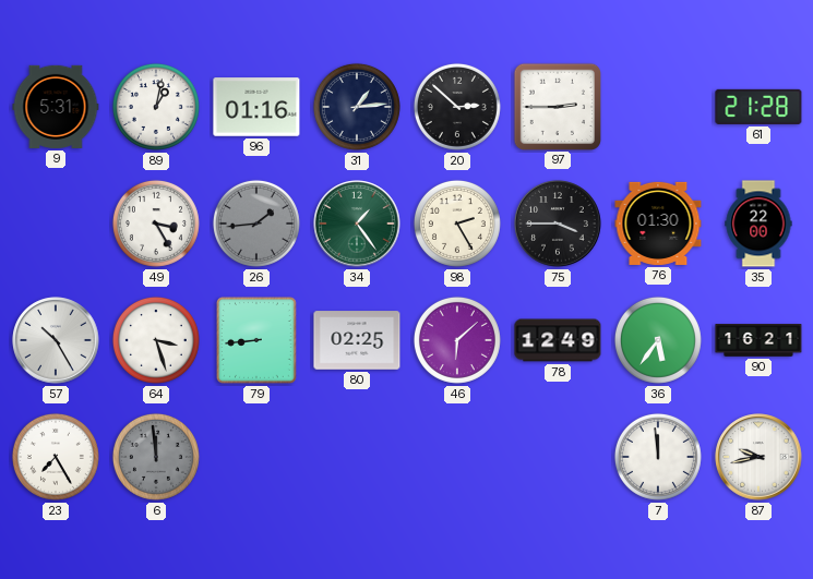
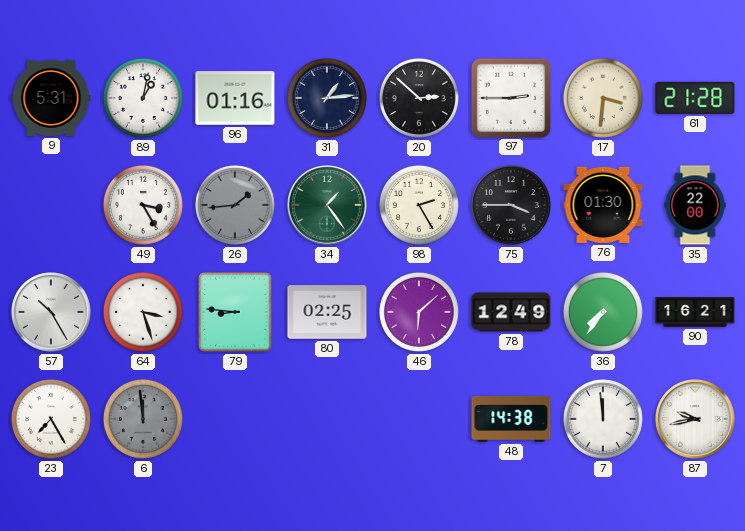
17: none -> 3:31
79: 8:44 -> 8:46
36: 5:36 -> 7:36
48: none -> 14:38
